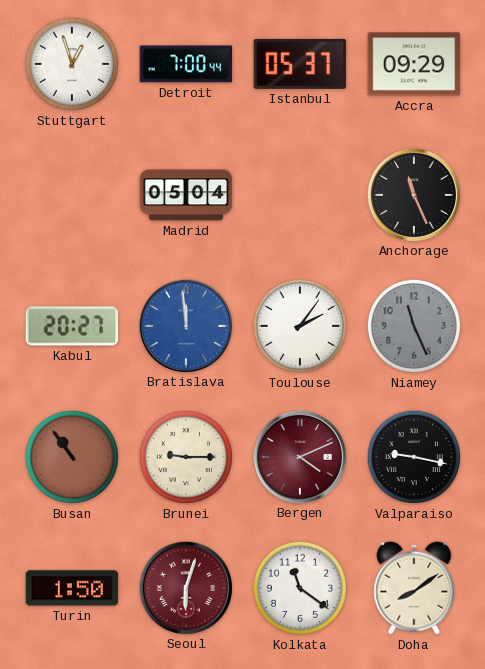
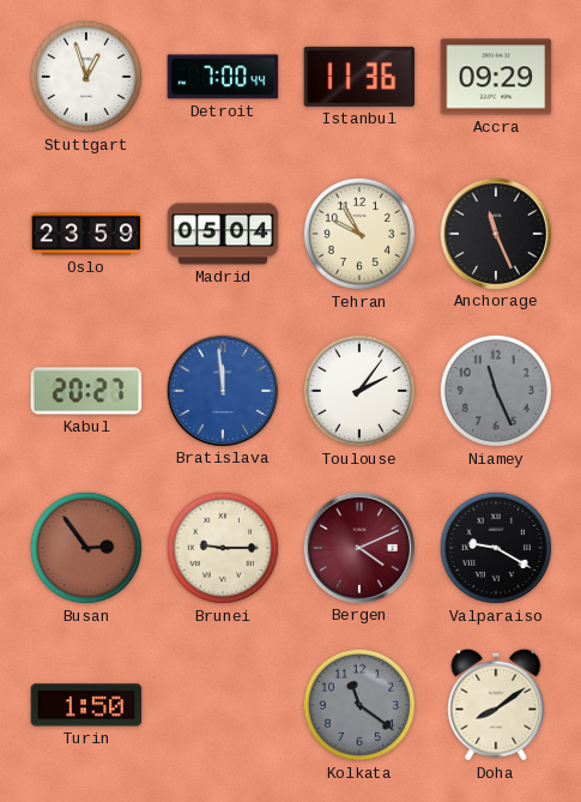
Istanbul: 05:37 -> 11:36
Oslo: none -> 23:59
Tehran: none -> 9:55
Busan: 10:54 -> 2:54
Valparaiso: 9:17 -> 9:20
Seoul: 6:03 -> none
Kolkata dial: white -> grey
